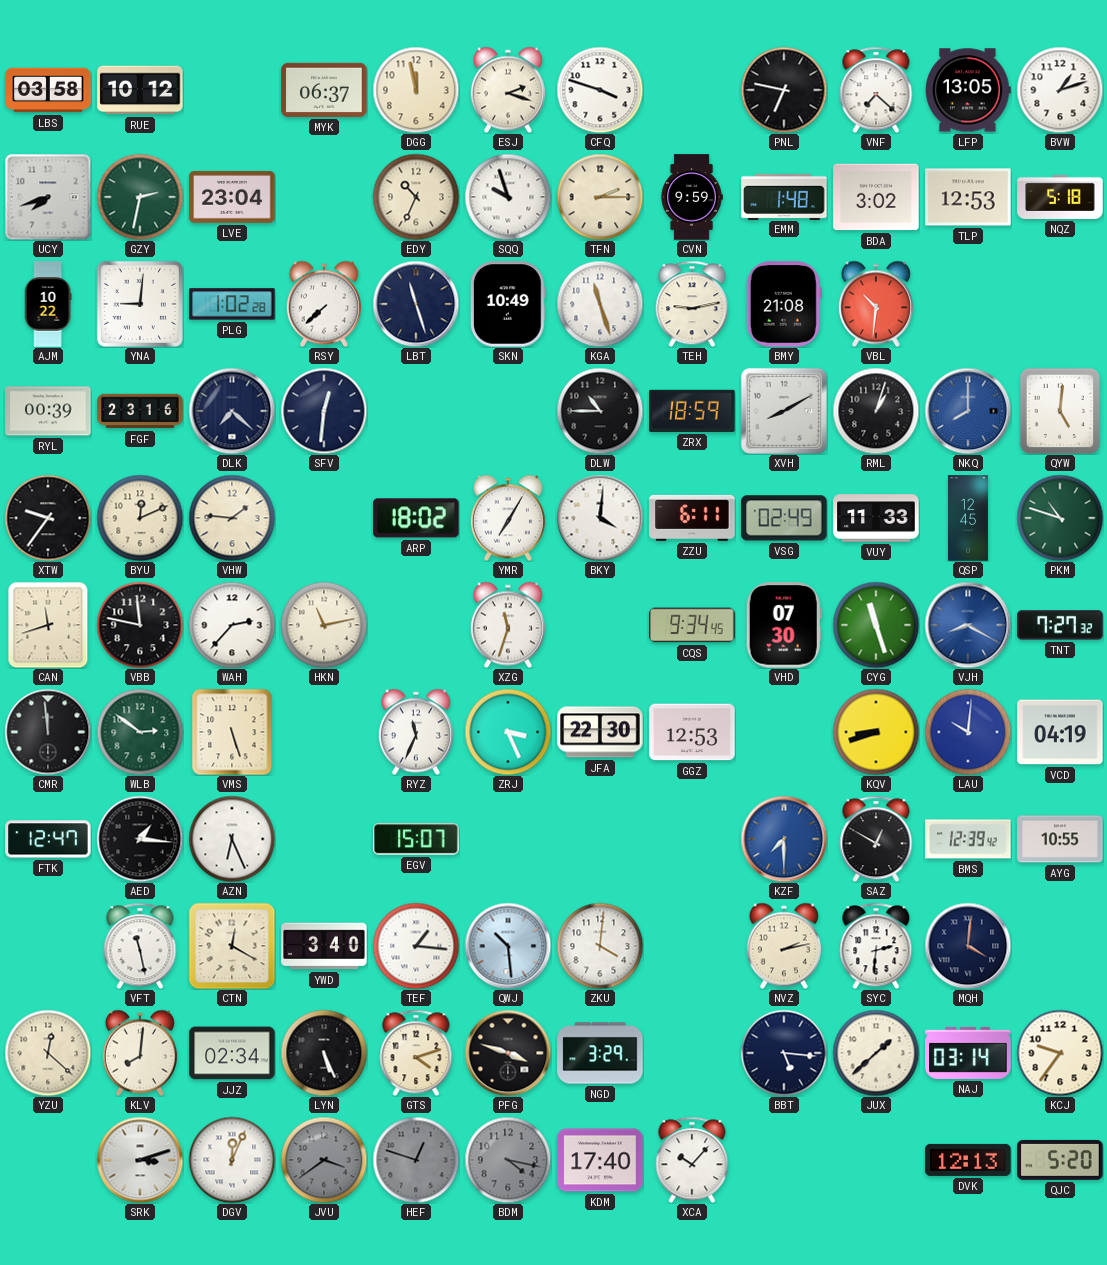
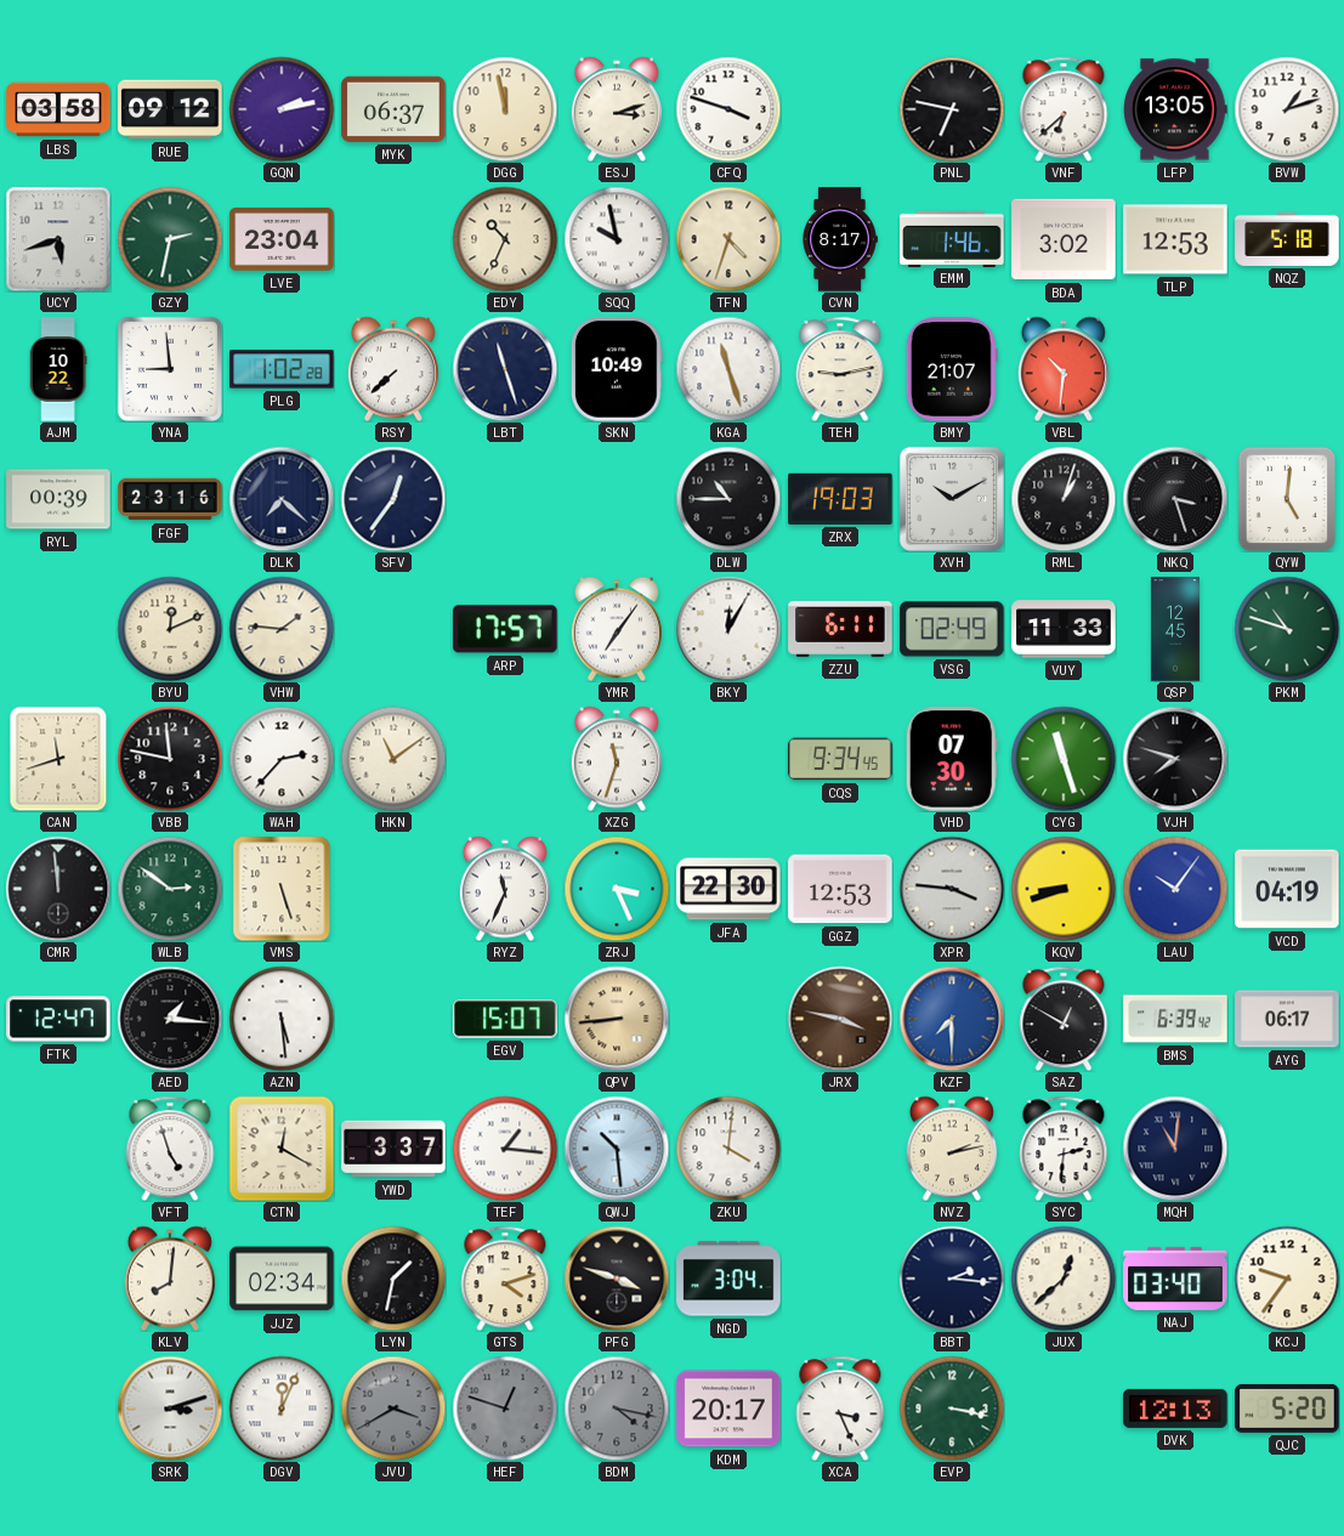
RUE: 10:12 -> 09:12
GQN: none -> 2:13
ESJ: 2:18 -> 3:12
VNF: 7:22 -> 6:38
UCY: 7:42 -> 5:42
SQQ: 9:57 -> 9:58
TFN: 2:15 -> 4:33
CVN: 9:59 -> 8:17
EMM: 1:48 -> 1:46
YNA: 9:01 -> 8:59
BMY: 21:08 -> 21:07
SFV: 12:31 -> 12:36
ZRX: 18:59 -> 19:03
XVH: 8:10 -> 10:10
NKQ: 8:00 -> 3:27
NKQ dial: blue -> black
XTW: 9:36 -> none
ARP: 18:02 -> 17:57
YMR: 7:05 -> 7:06
BKY: 4:01 -> 12:05
HKN: 11:13 -> 11:09
VJH: 8:20 -> 7:48
VJH dial: blue -> black
TNT: 7:27 -> none
XPR: none -> 3:46
LAU: 10:01 -> 10:06
AZN: 6:26 -> 5:29
QPV: none -> 8:44
JRX: none -> 3:47
BMS: 12:39 -> 6:39
AYG: 10:55 -> 06:17
VFT: 11:28 -> 4:57
YWD: 3:40 -> 3:37
MQH: 4:01 -> 11:01
YZU: 12:22 -> none
LYN: 5:26 -> 1:32
NGD: 3:29 -> 3:04
BBT: 5:16 -> 2:16
JUX: 1:38 -> 12:38
NAJ: 03:14 -> 03:40
JVU: 3:39 -> 3:40
KDM: 17:40 -> 20:17
XCA: 10:07 -> 3:26
EVP: none -> 3:17
